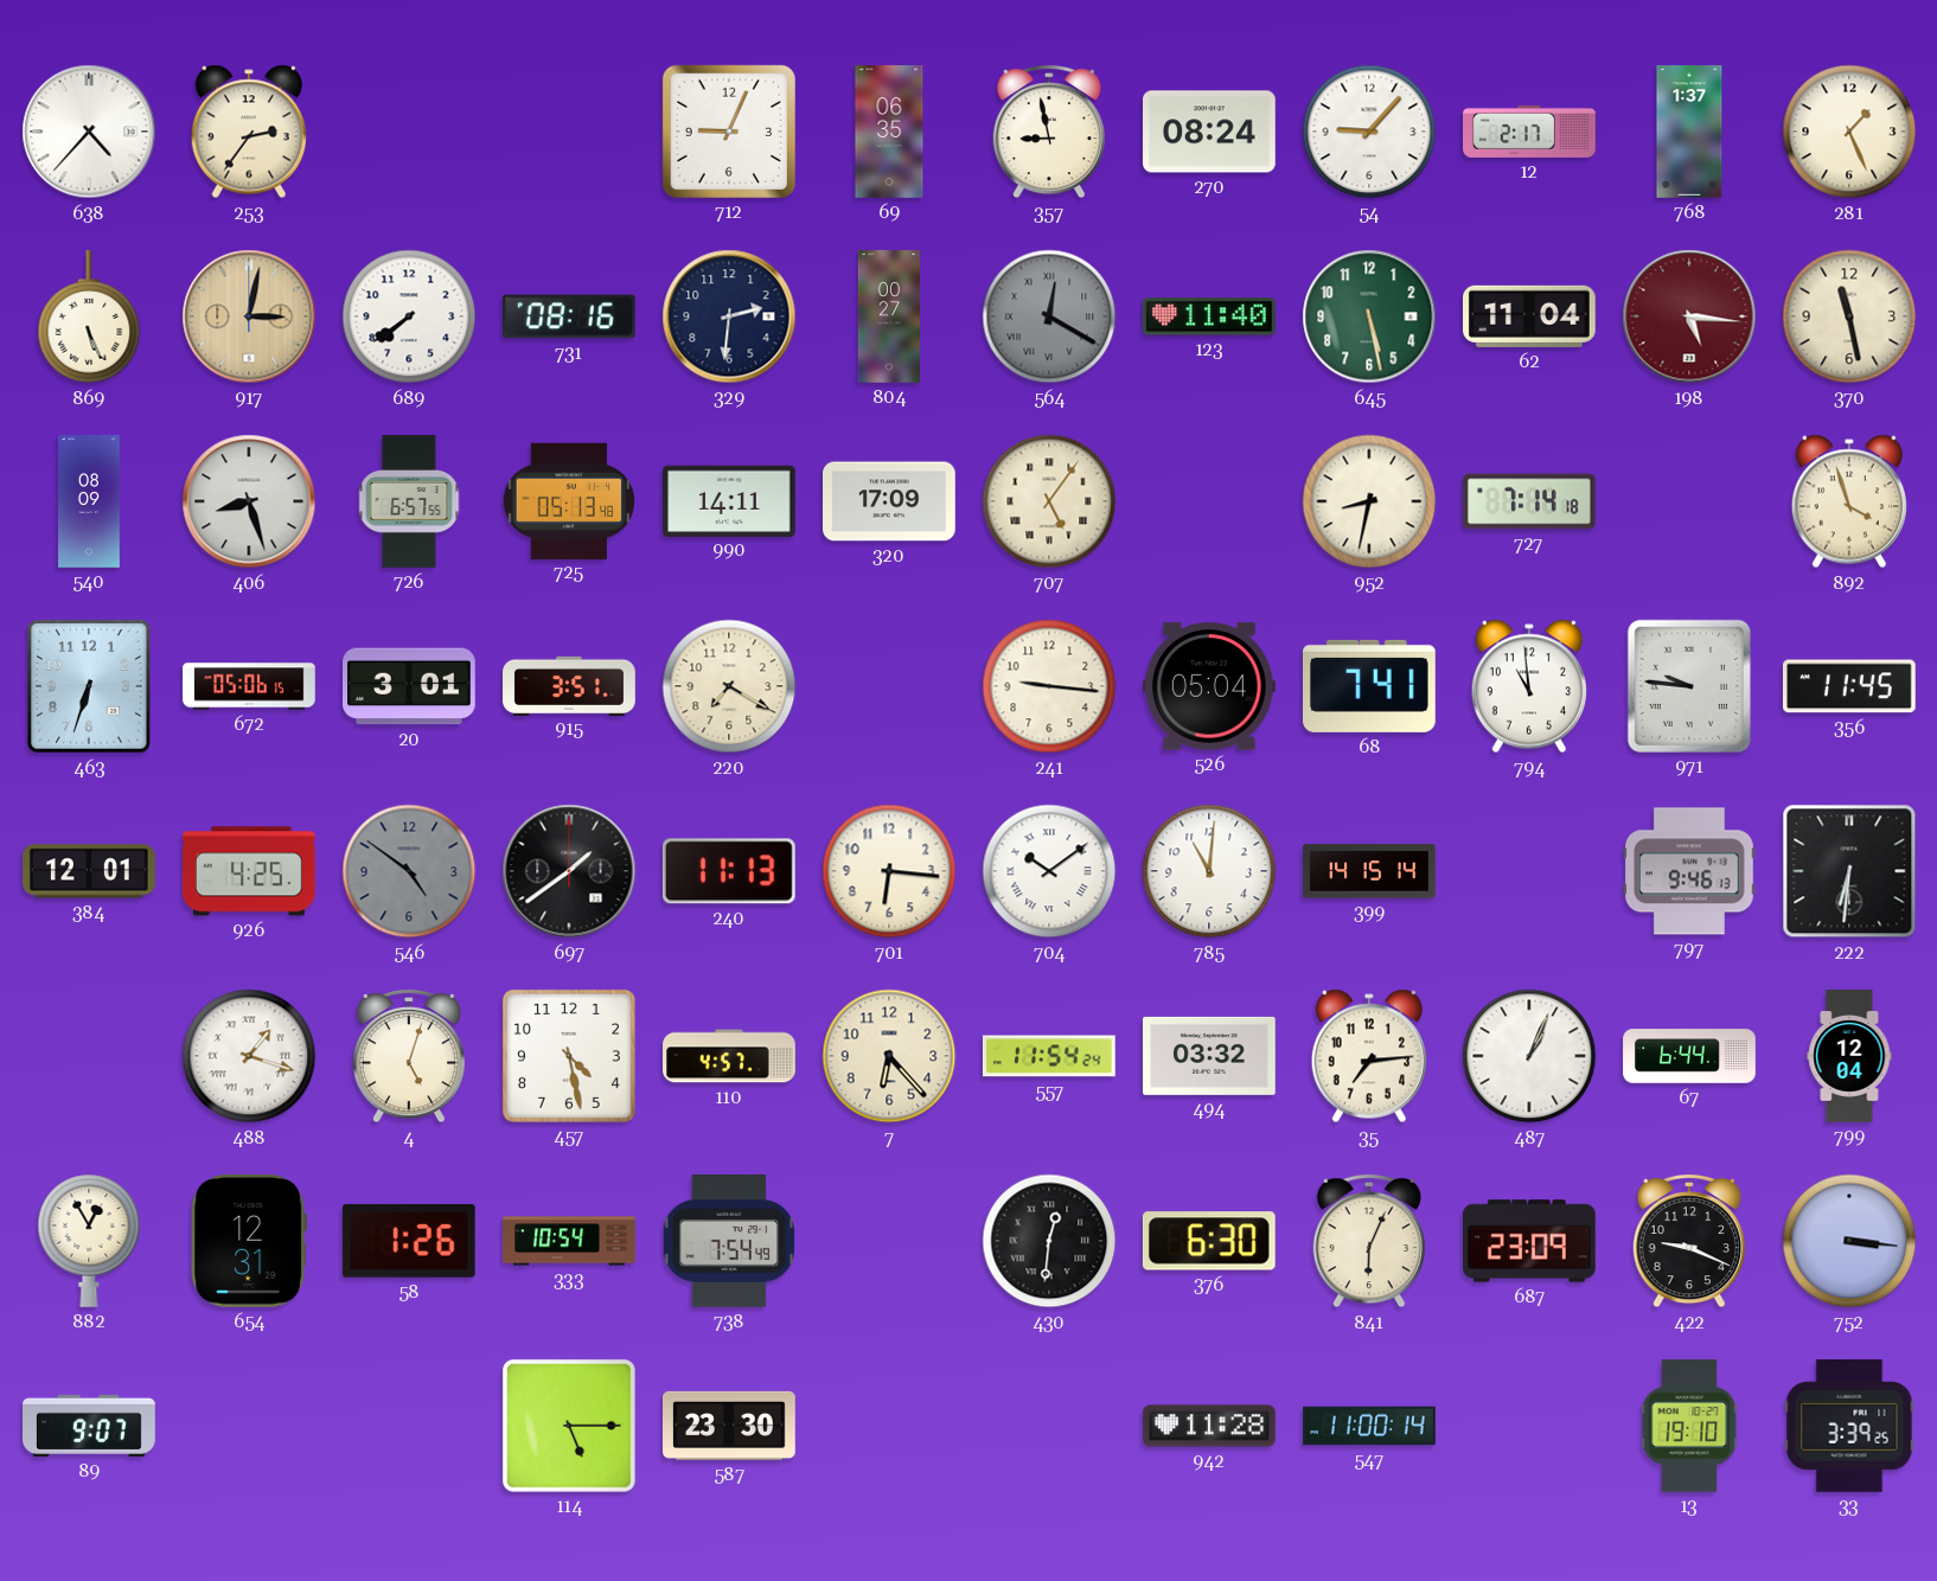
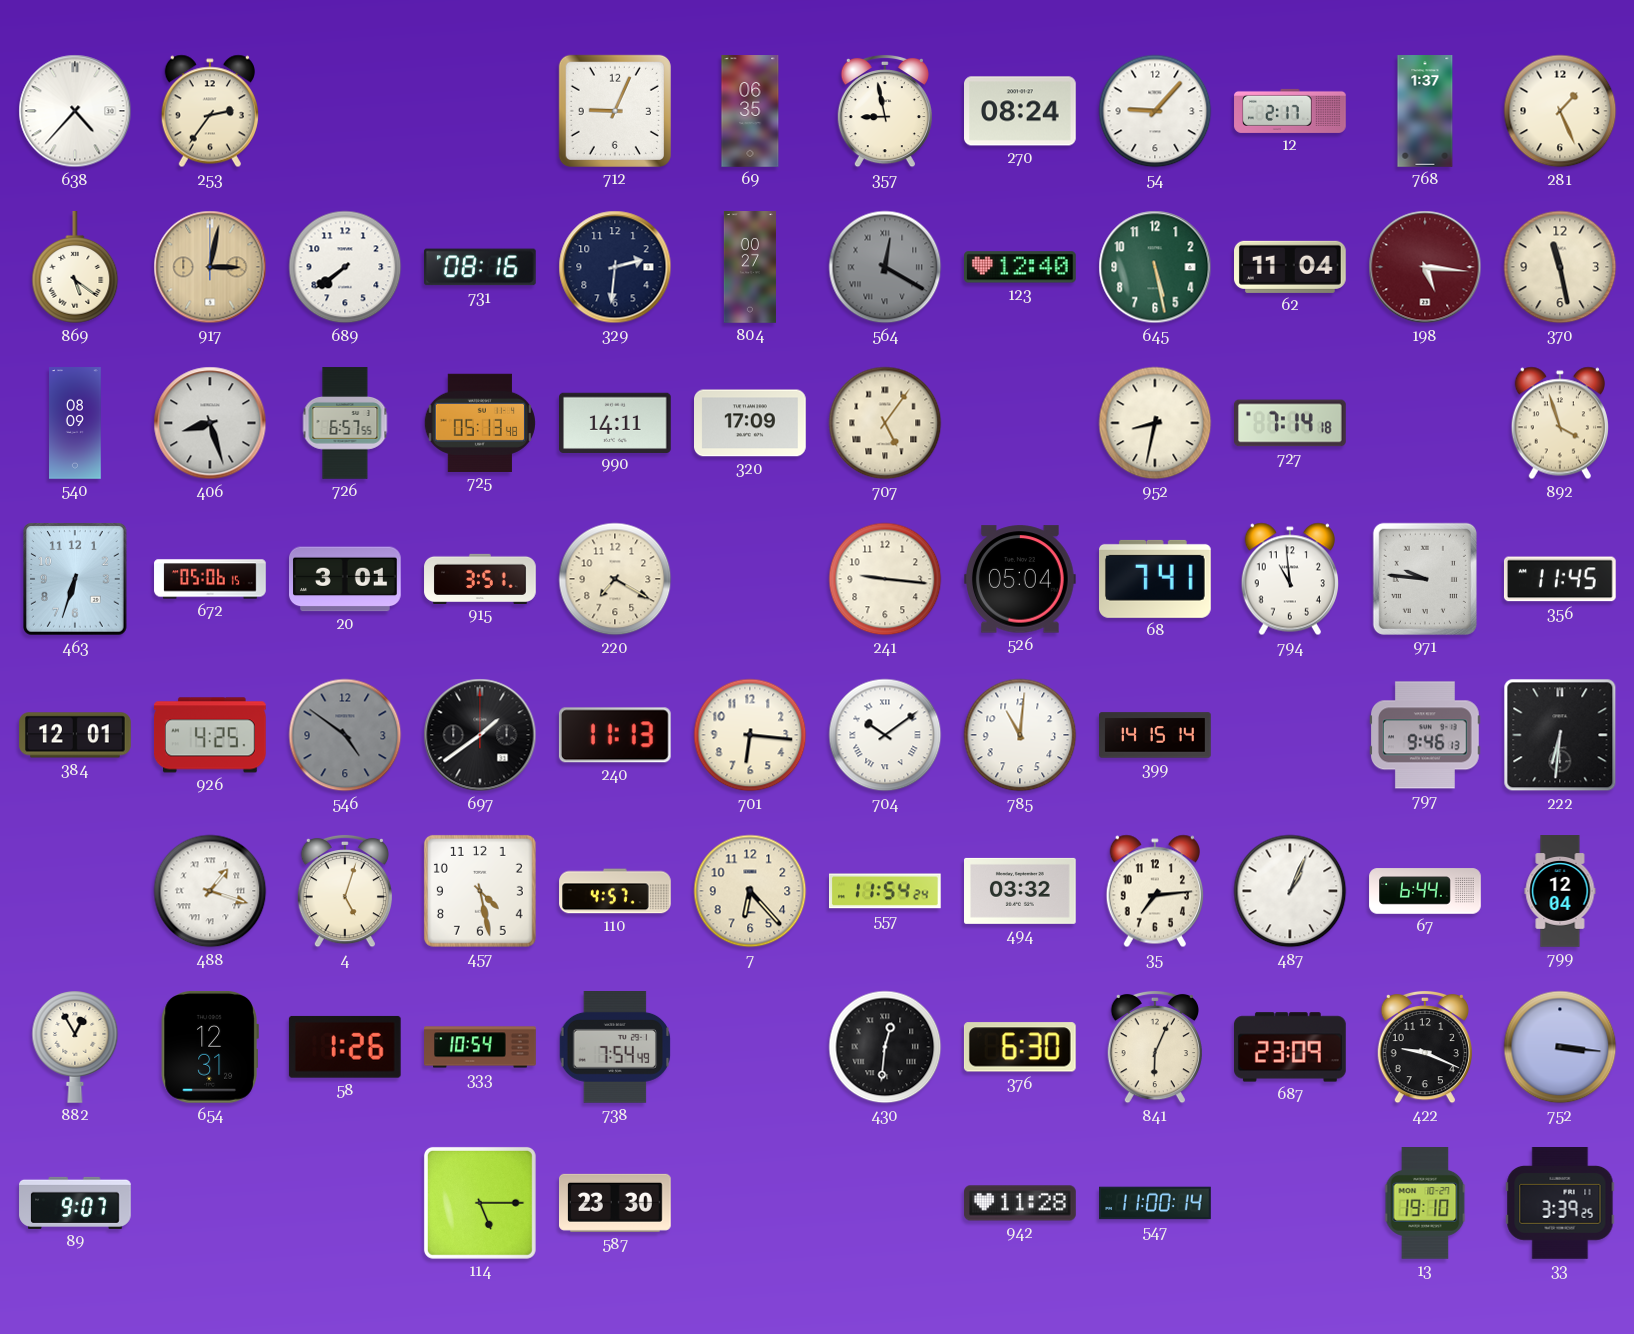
869: 5:26 -> 5:21
123: 11:40 -> 12:40
